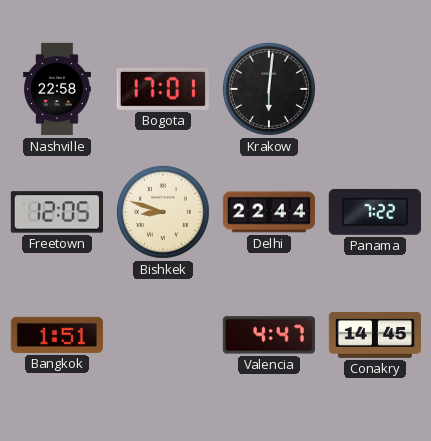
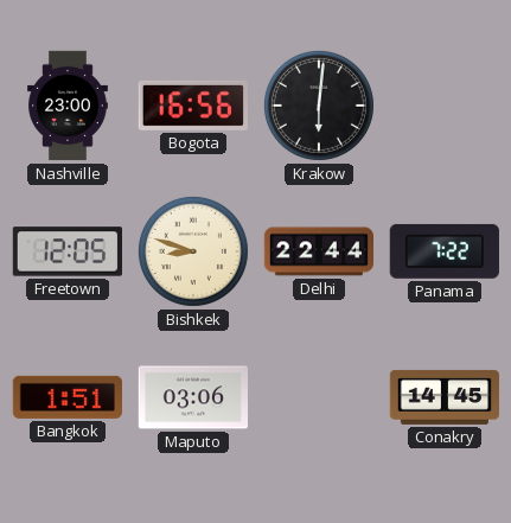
Nashville: 22:58 -> 23:00
Bogota: 17:01 -> 16:56
Maputo: none -> 03:06
Valencia: 4:47 -> none
